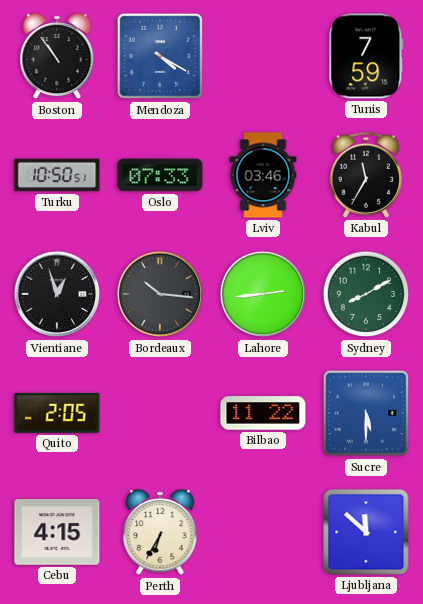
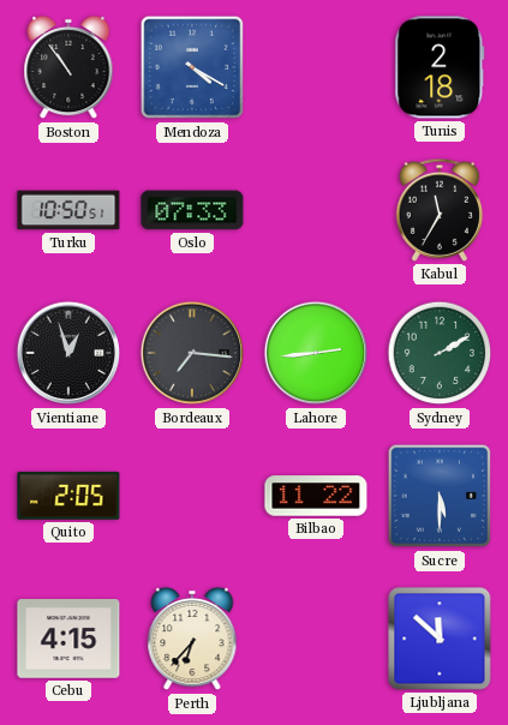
Tunis: 7:59 -> 2:18
Lviv: 03:46 -> none
Bordeaux: 10:16 -> 7:16
Sydney: 8:10 -> 2:10
Perth: 6:35 -> 6:37
